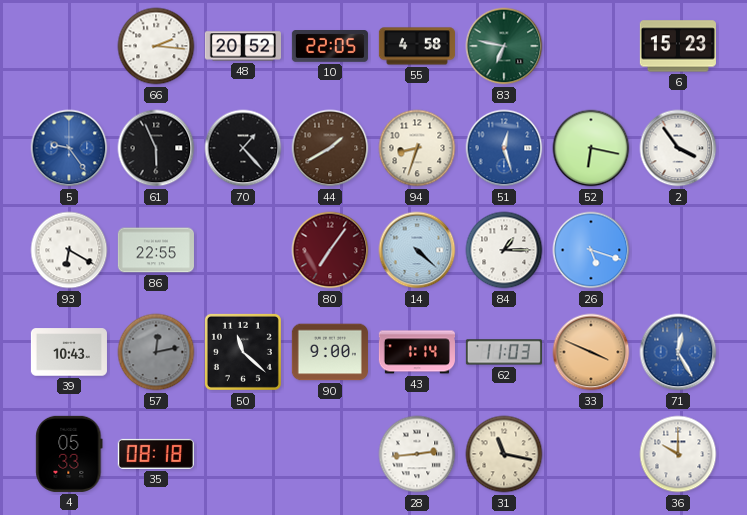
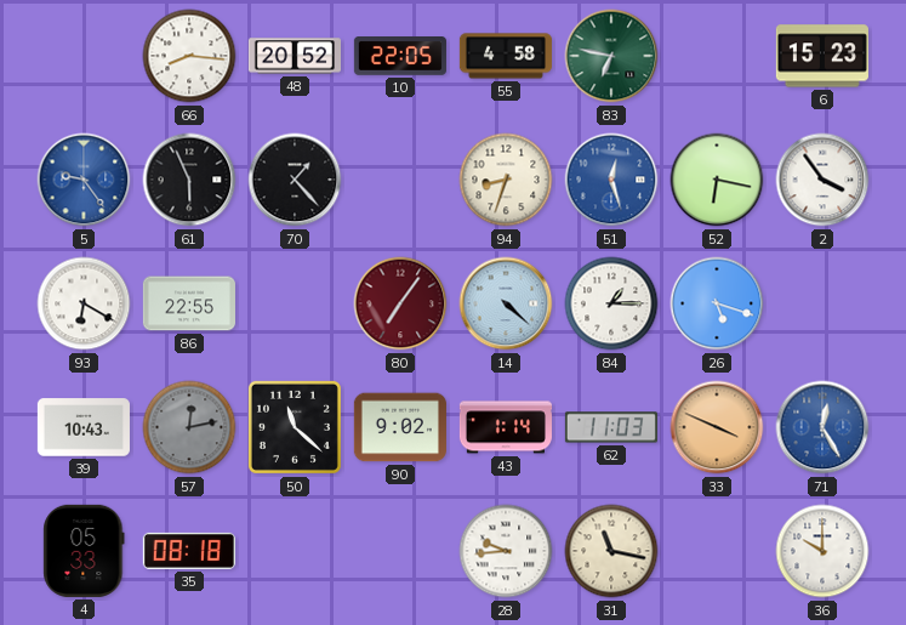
66: 2:16 -> 8:16
44: 1:40 -> none
90: 9:00 -> 9:02
28: 2:44 -> 9:44
